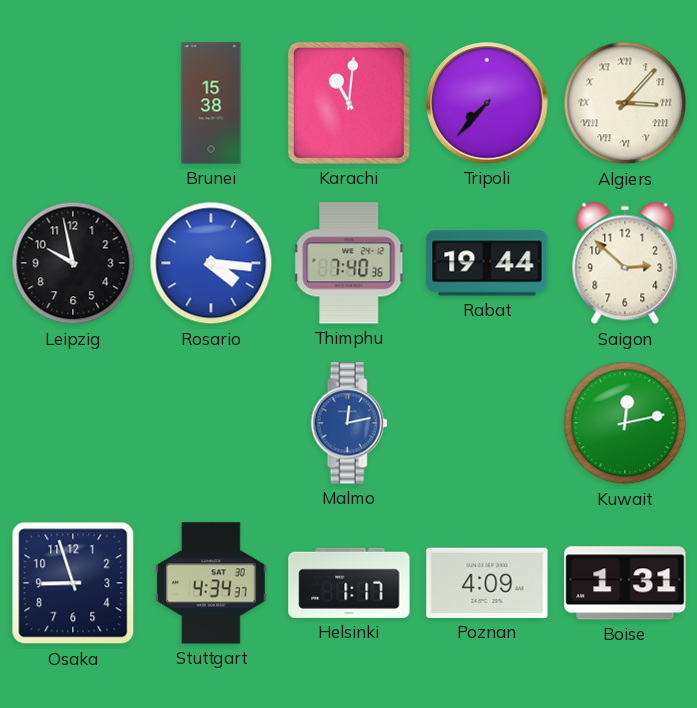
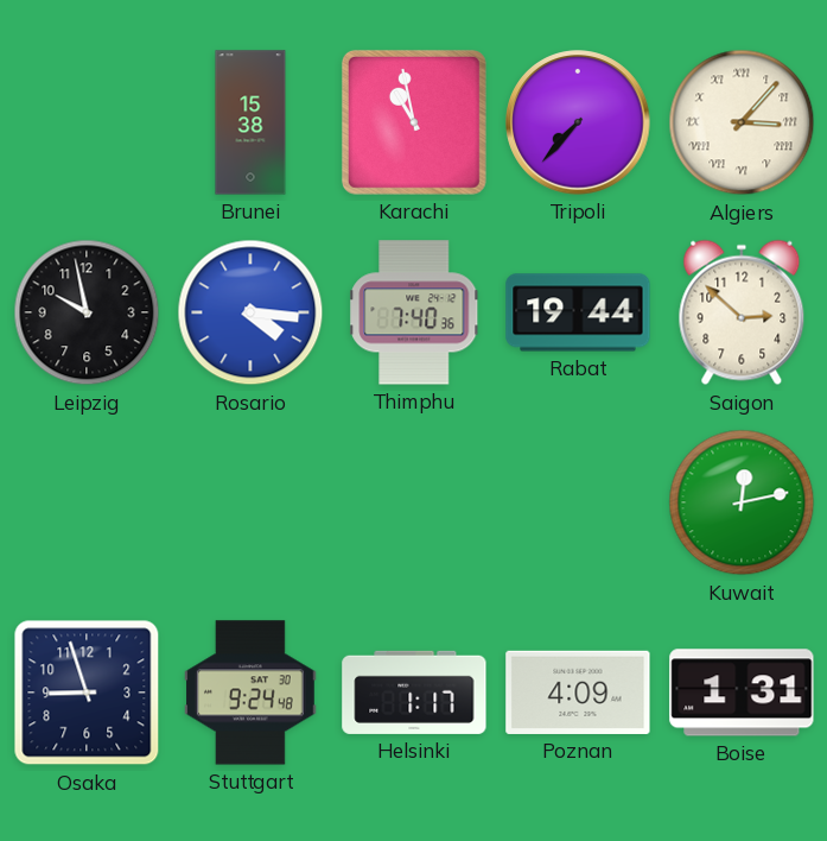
Karachi: 11:01 -> 10:58
Malmo: 12:13 -> none
Stuttgart: 4:34 -> 9:24
